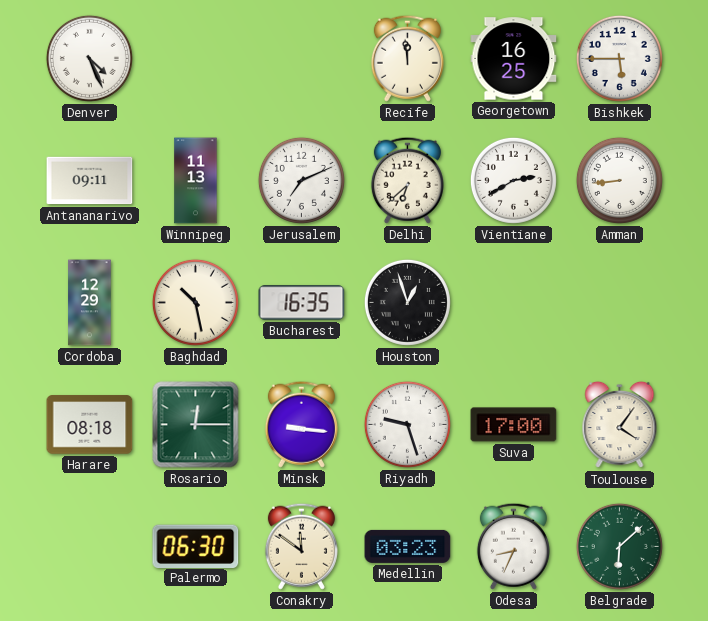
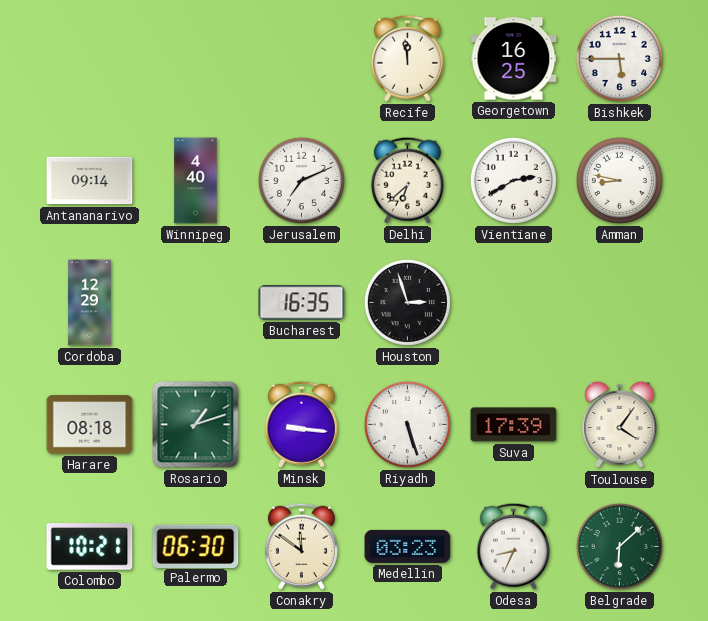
Denver: 4:26 -> none
Antananarivo: 09:11 -> 09:14
Winnipeg: 11:13 -> 4:40
Amman: 8:44 -> 8:47
Baghdad: 10:28 -> none
Houston: 12:57 -> 2:57
Rosario: 12:15 -> 1:12
Riyadh: 9:27 -> 5:27
Suva: 17:00 -> 17:39
Colombo: none -> 10:21
